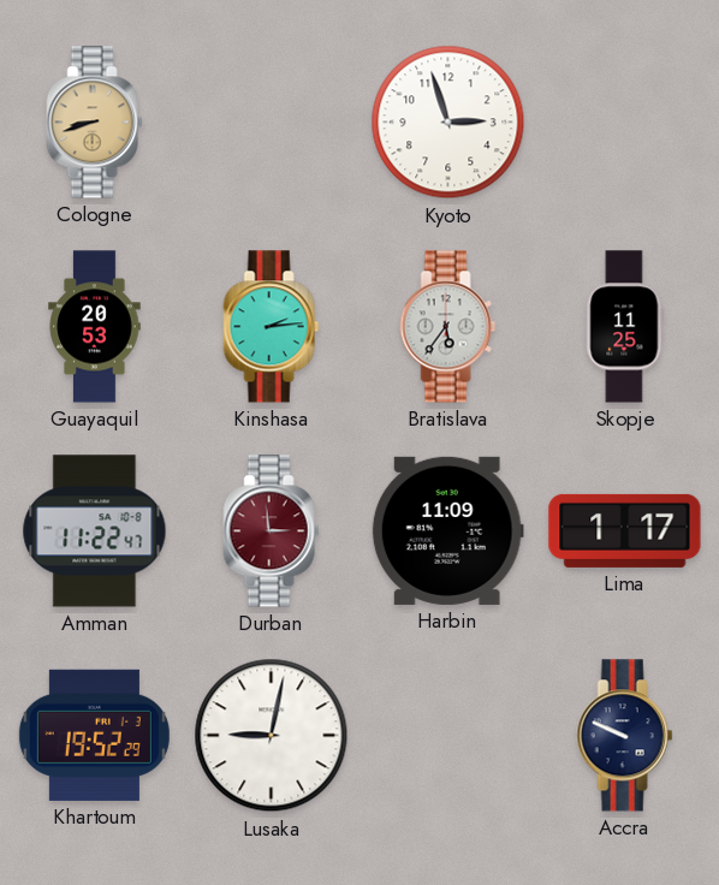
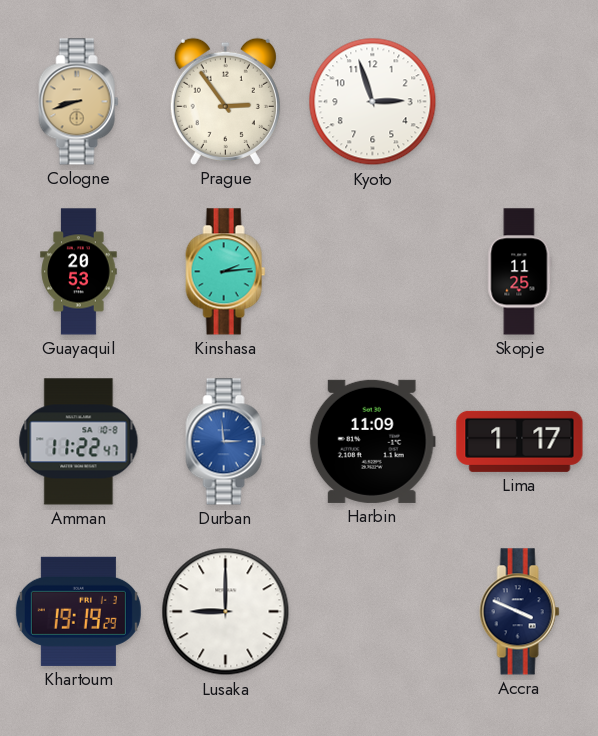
Prague: none -> 2:54
Bratislava: 5:36 -> none
Durban dial: burgundy -> blue
Khartoum: 19:52 -> 19:19
Lusaka: 9:02 -> 9:00
Accra: 9:49 -> 3:49
